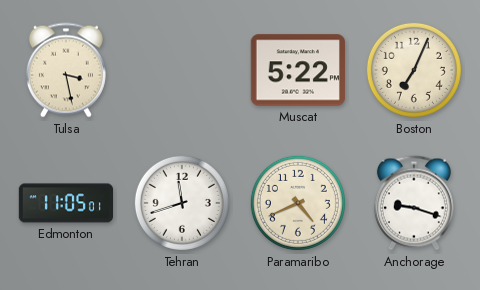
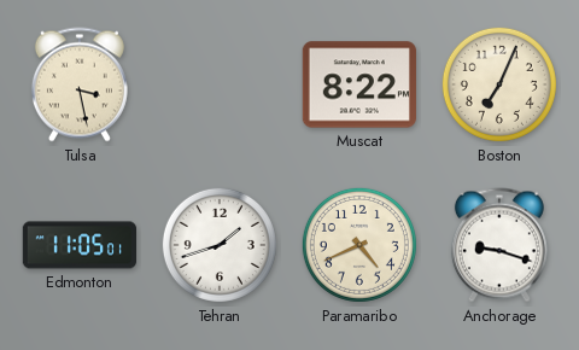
Muscat: 5:22 -> 8:22
Tehran: 11:42 -> 1:42
